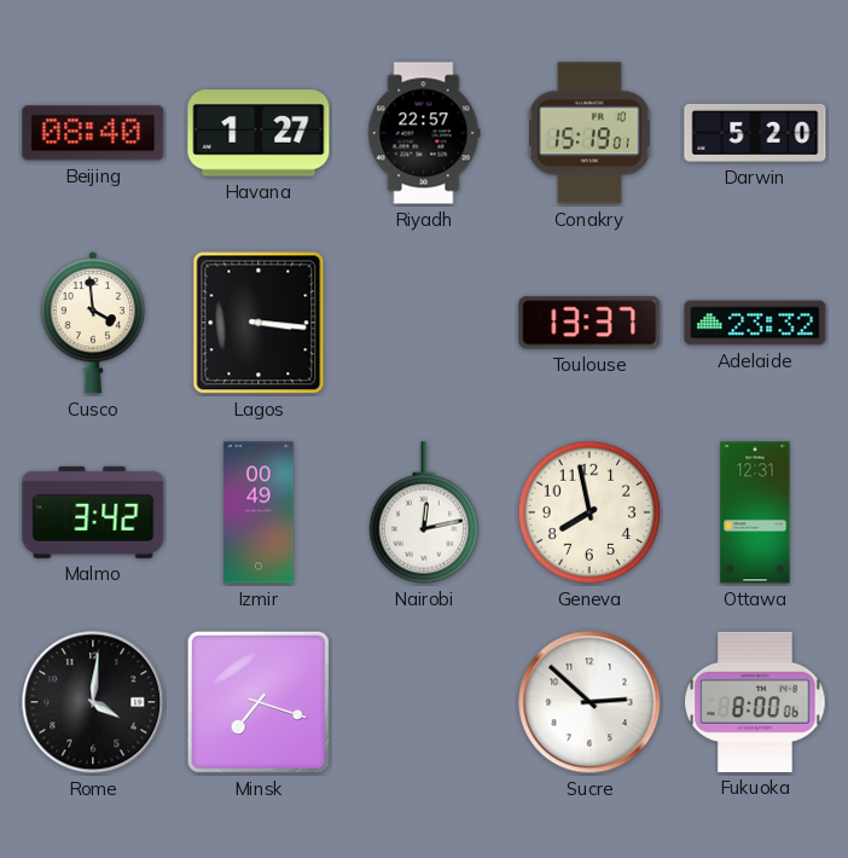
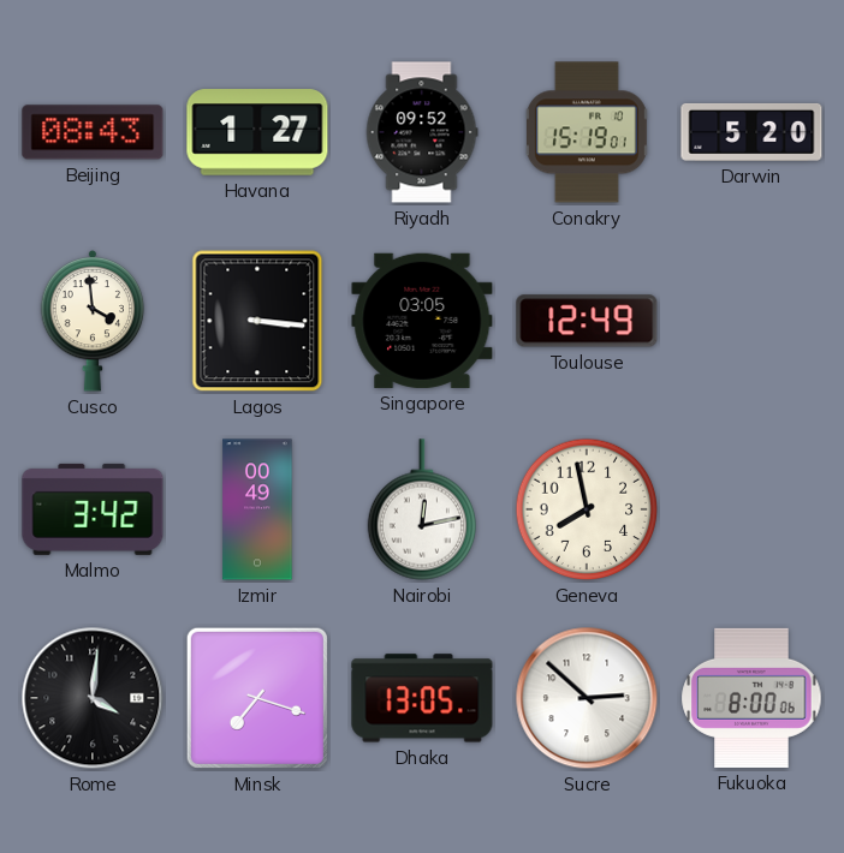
Beijing: 08:40 -> 08:43
Riyadh: 22:57 -> 09:52
Singapore: none -> 03:05
Toulouse: 13:37 -> 12:49
Adelaide: 23:32 -> none
Ottawa: 12:31 -> none
Dhaka: none -> 13:05
